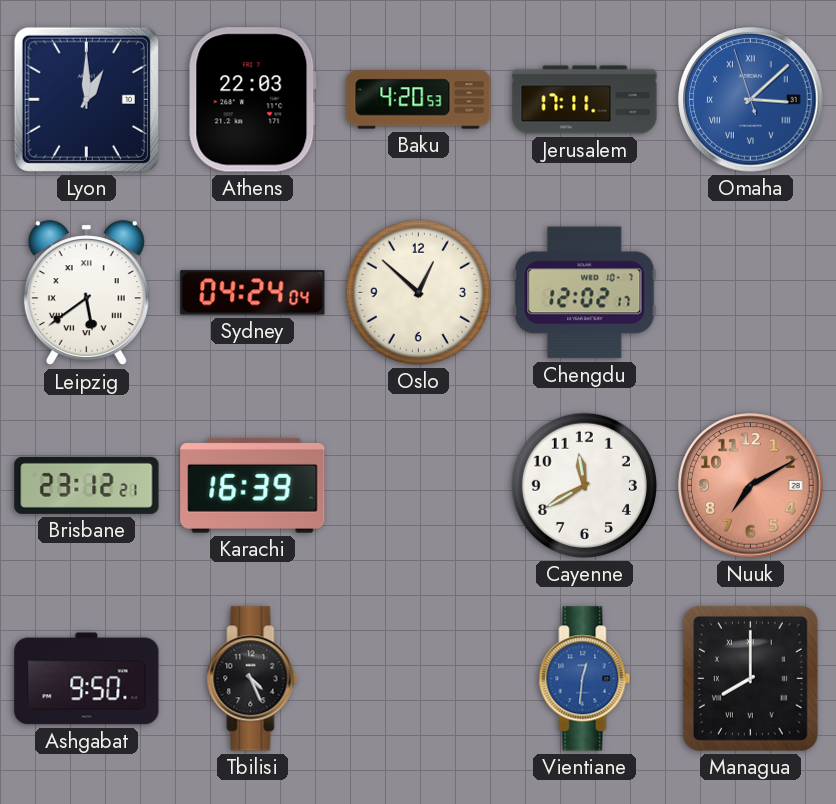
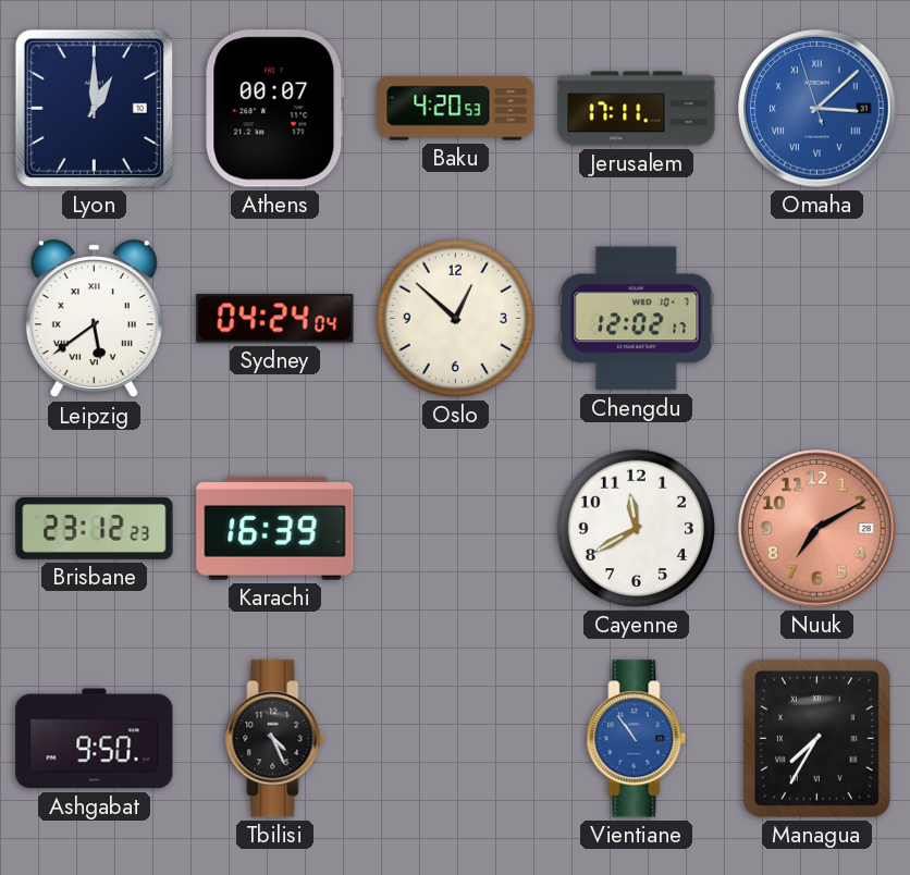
Athens: 22:03 -> 00:07
Brisbane: 23:12:21 -> 23:12:23
Vientiane: 12:31 -> 10:54
Managua: 8:00 -> 7:35
